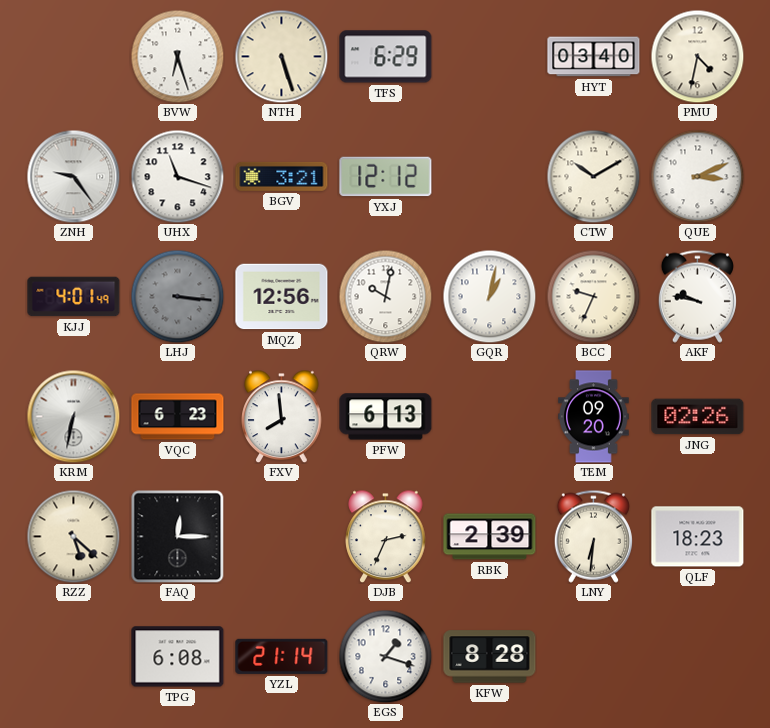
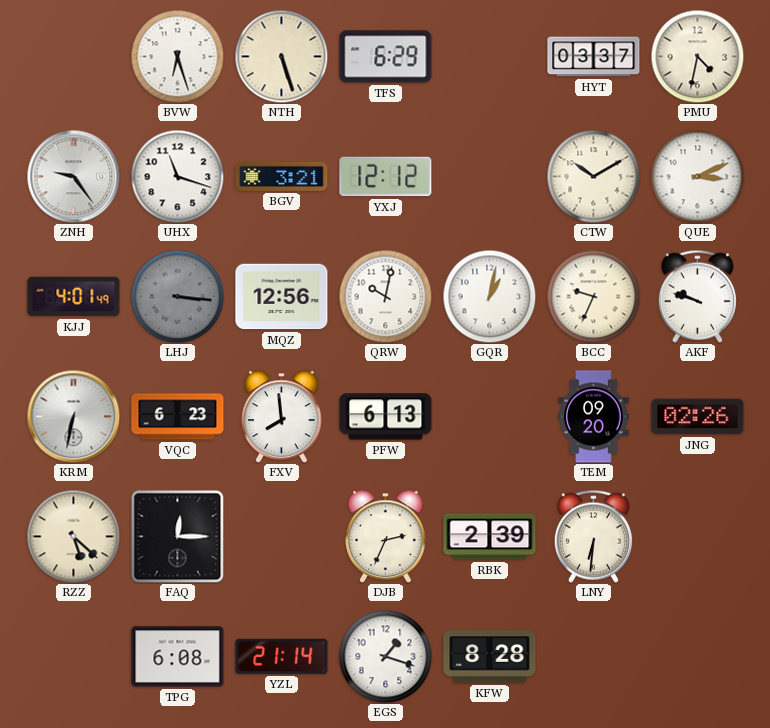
HYT: 03:40 -> 03:37
AKF: 9:47 -> 9:48
QLF: 18:23 -> none
